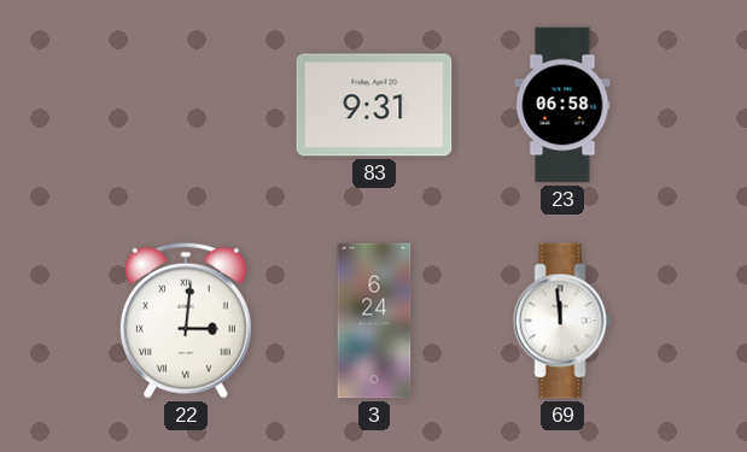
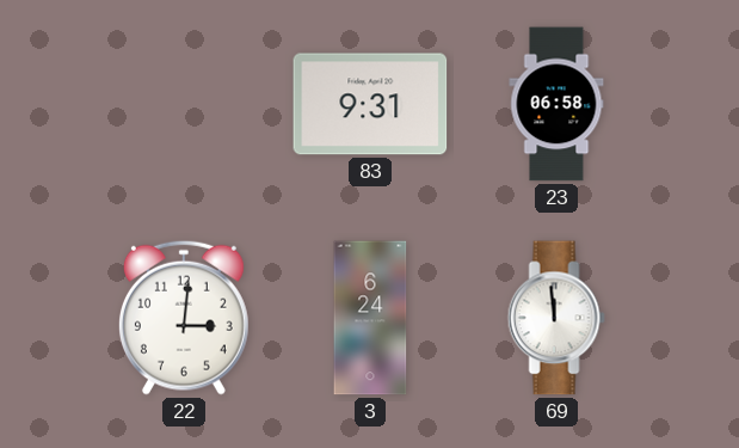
22 numerals: Roman -> Arabic
